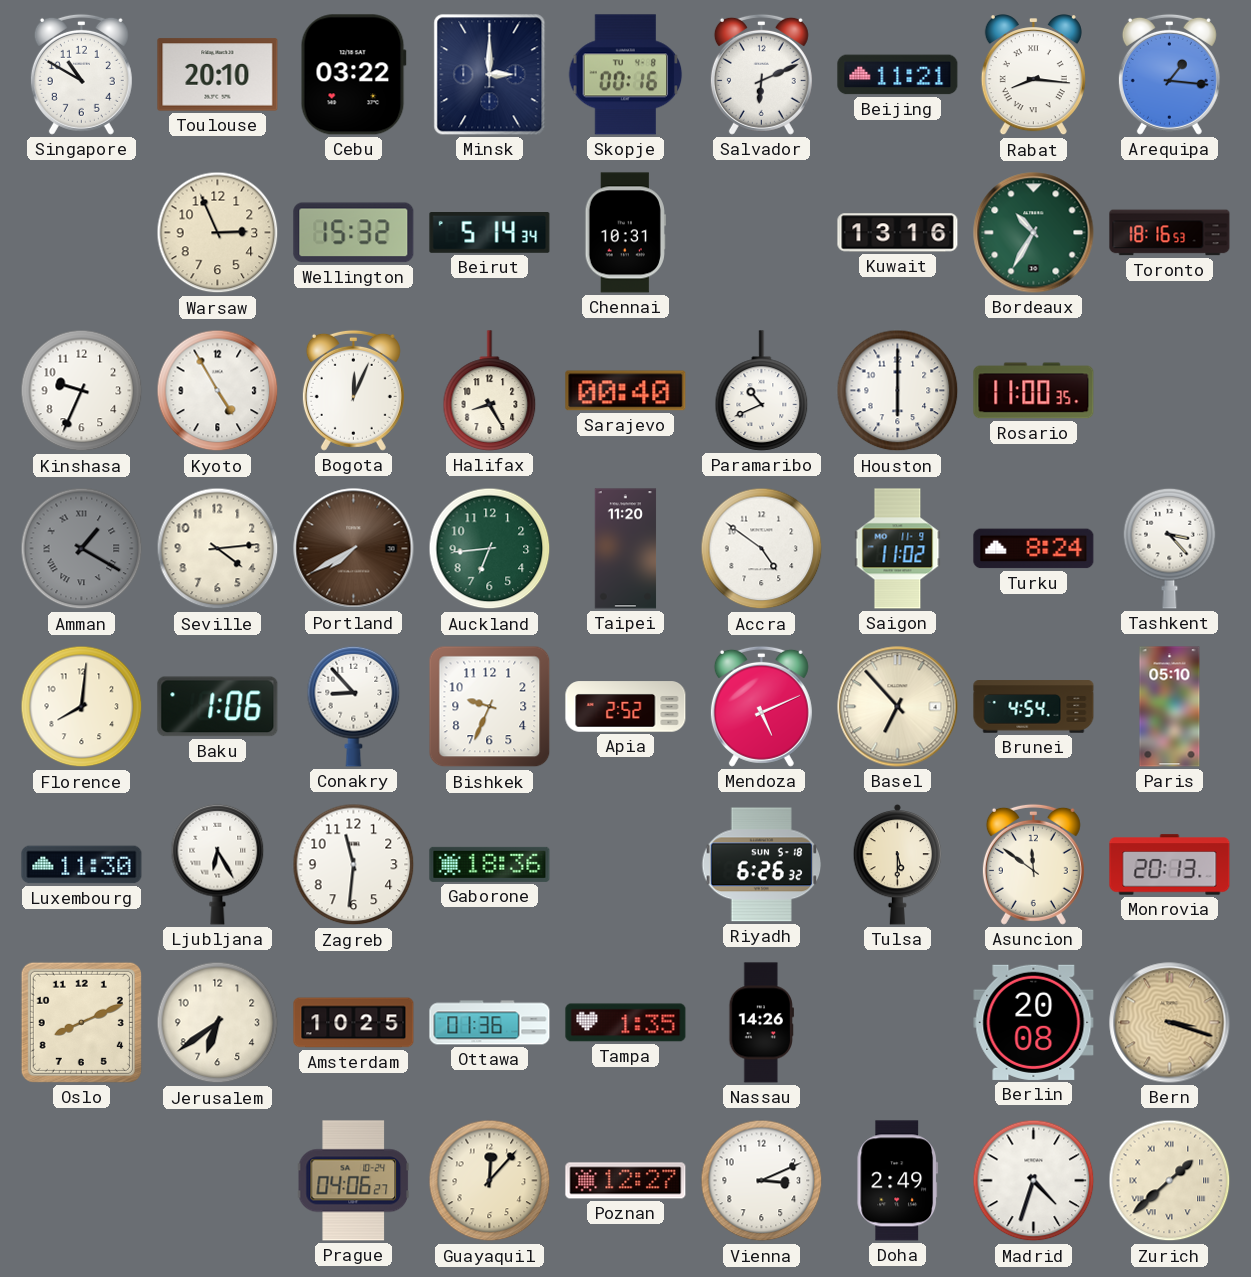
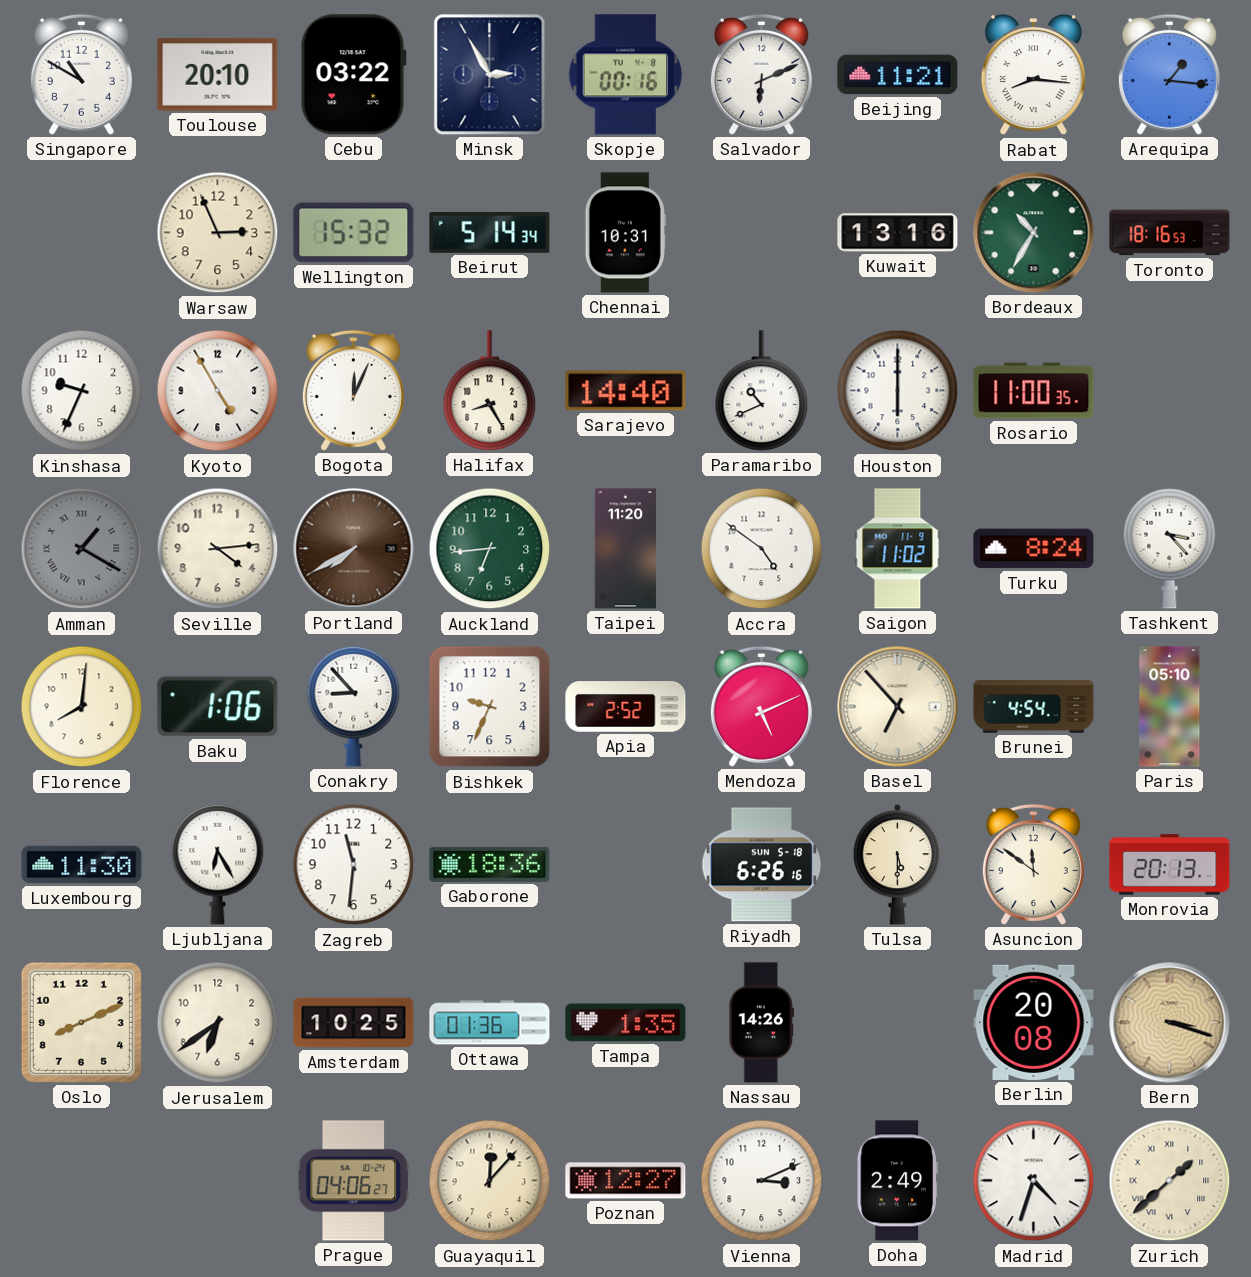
Minsk: 3:00 -> 2:55
Sarajevo: 00:40 -> 14:40
Riyadh: 6:26:32 -> 6:26:16
